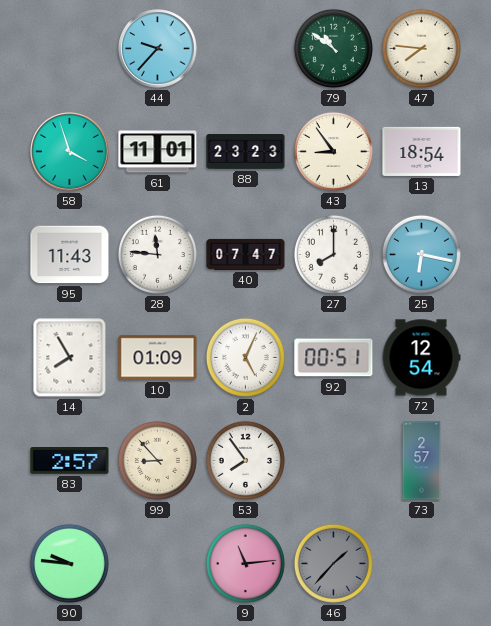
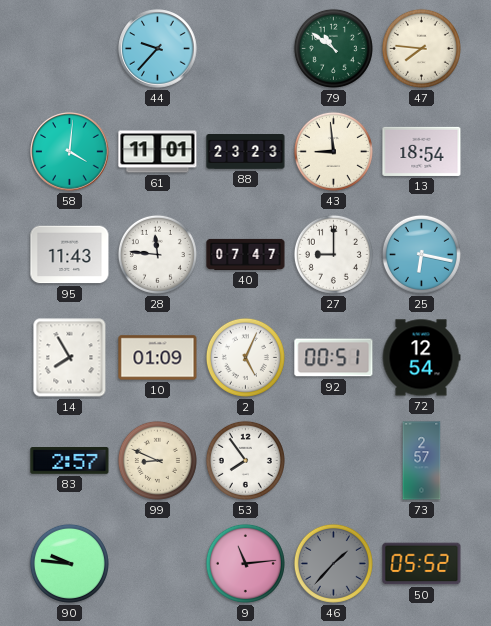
58: 3:57 -> 4:01
43: 8:54 -> 8:59
27: 8:00 -> 9:00
99: 8:53 -> 8:49
50: none -> 05:52
